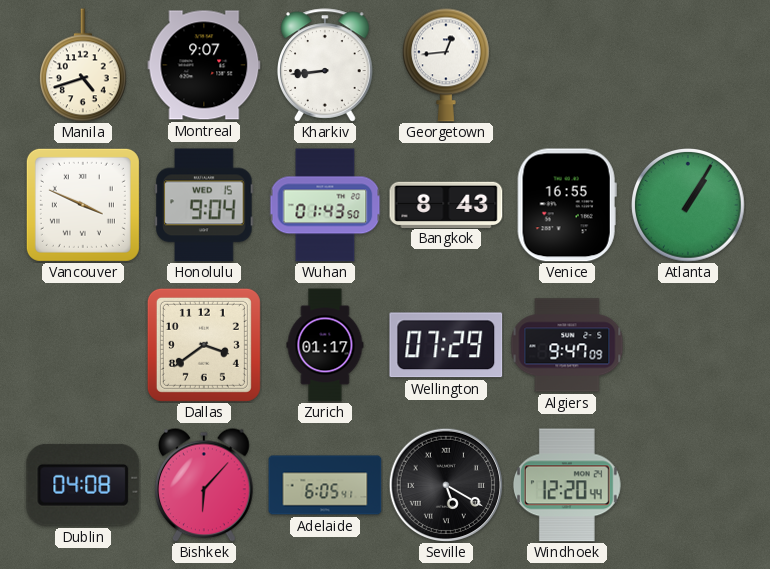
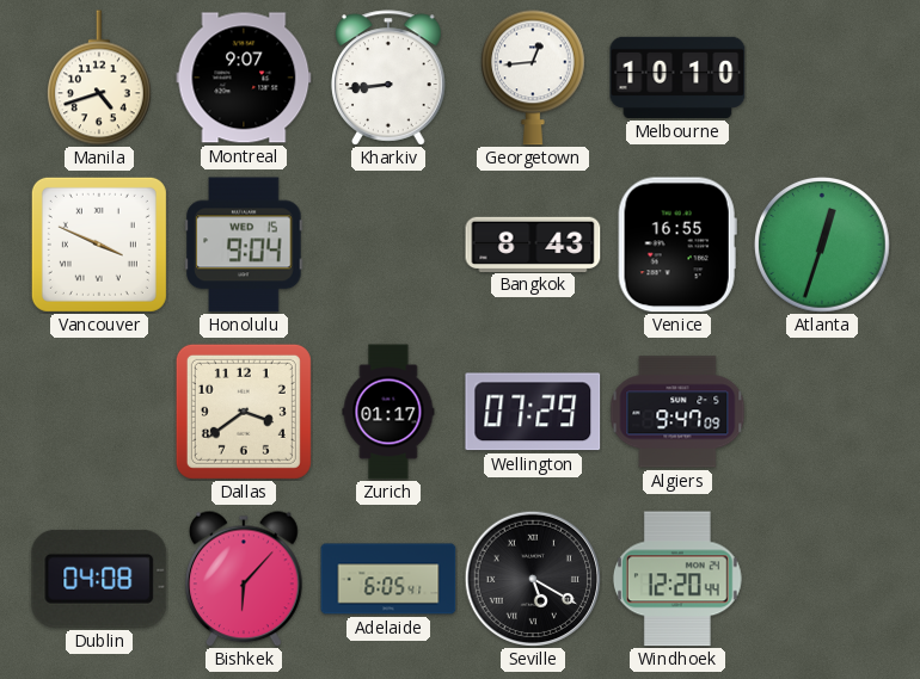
Melbourne: none -> 10:10
Wuhan: 01:43 -> none
Atlanta: 1:05 -> 12:33
